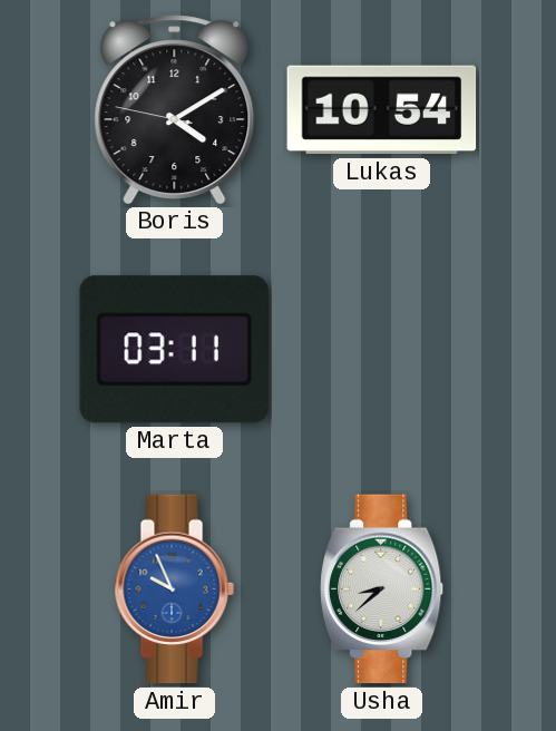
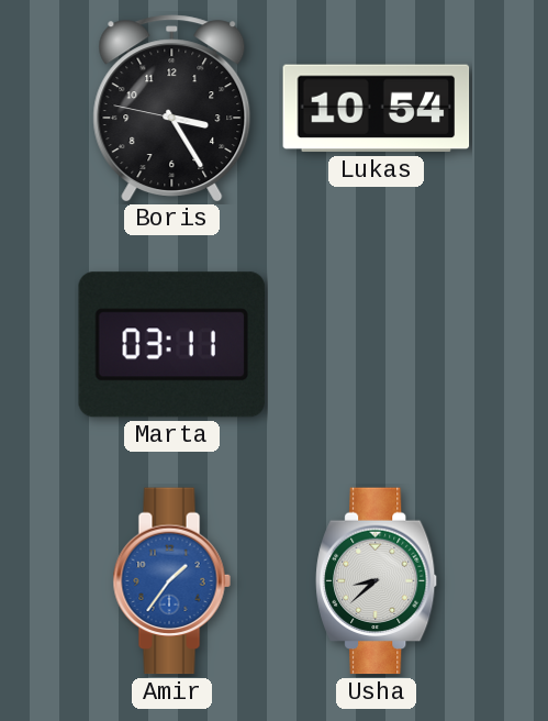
Boris: 4:09 -> 3:24
Amir: 9:56 -> 1:36
